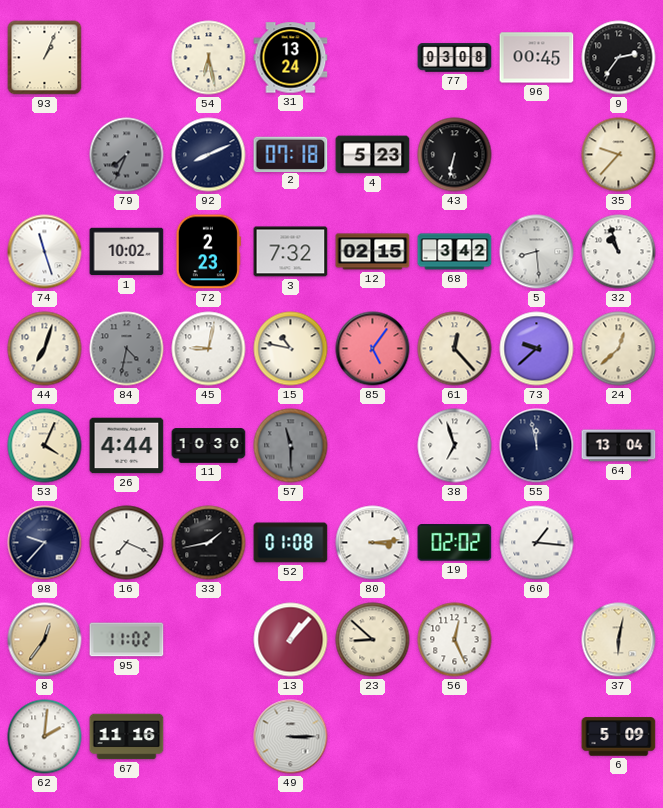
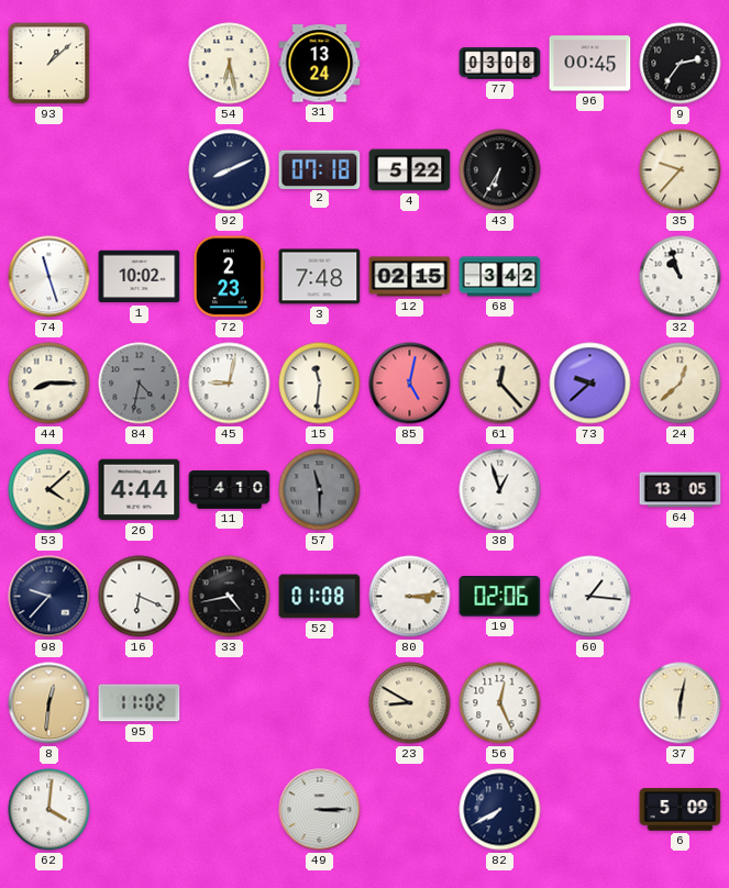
93: 1:04 -> 1:08
79: 7:34 -> none
4: 5:23 -> 5:22
43: 6:32 -> 6:35
3: 7:32 -> 7:48
5: 8:29 -> none
44: 7:03 -> 8:15
15: 10:47 -> 11:31
85: 5:06 -> 5:02
53: 4:04 -> 4:08
11: 10:30 -> 4:10
38: 6:57 -> 12:57
55: 11:58 -> none
64: 13:04 -> 13:05
16: 7:19 -> 6:19
33: 1:43 -> 4:43
19: 02:02 -> 02:06
8: 12:36 -> 12:31
13: 1:07 -> none
23: 8:52 -> 8:50
62: 2:01 -> 4:01
67: 11:16 -> none
82: none -> 7:40
